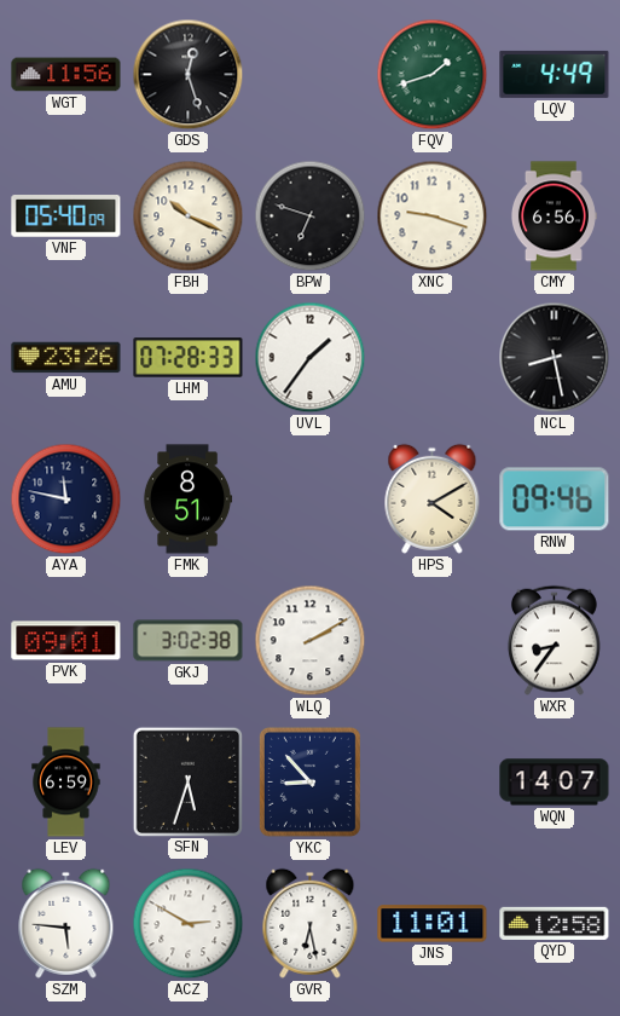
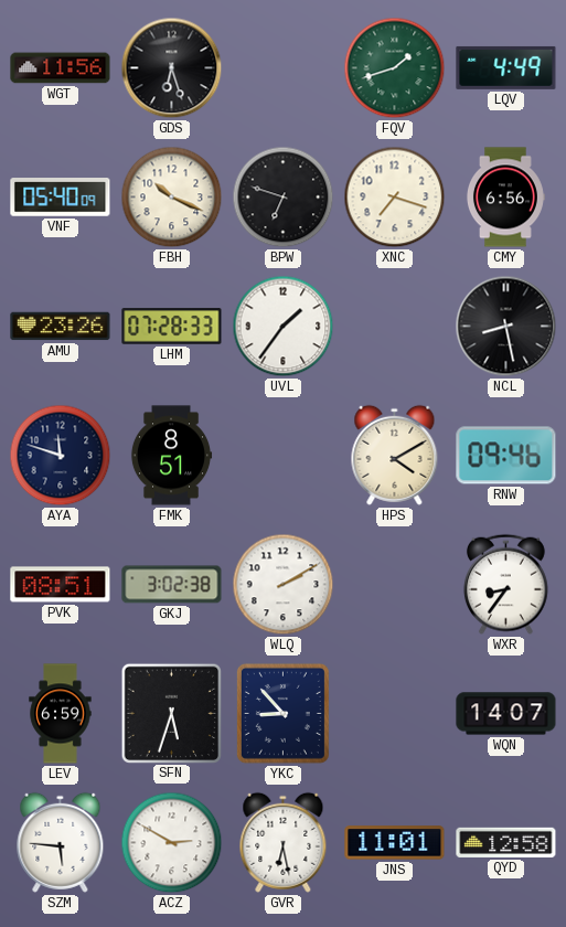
GDS: 12:27 -> 6:27
XNC: 9:18 -> 7:18
AYA: 11:47 -> 11:48
PVK: 09:01 -> 08:51
